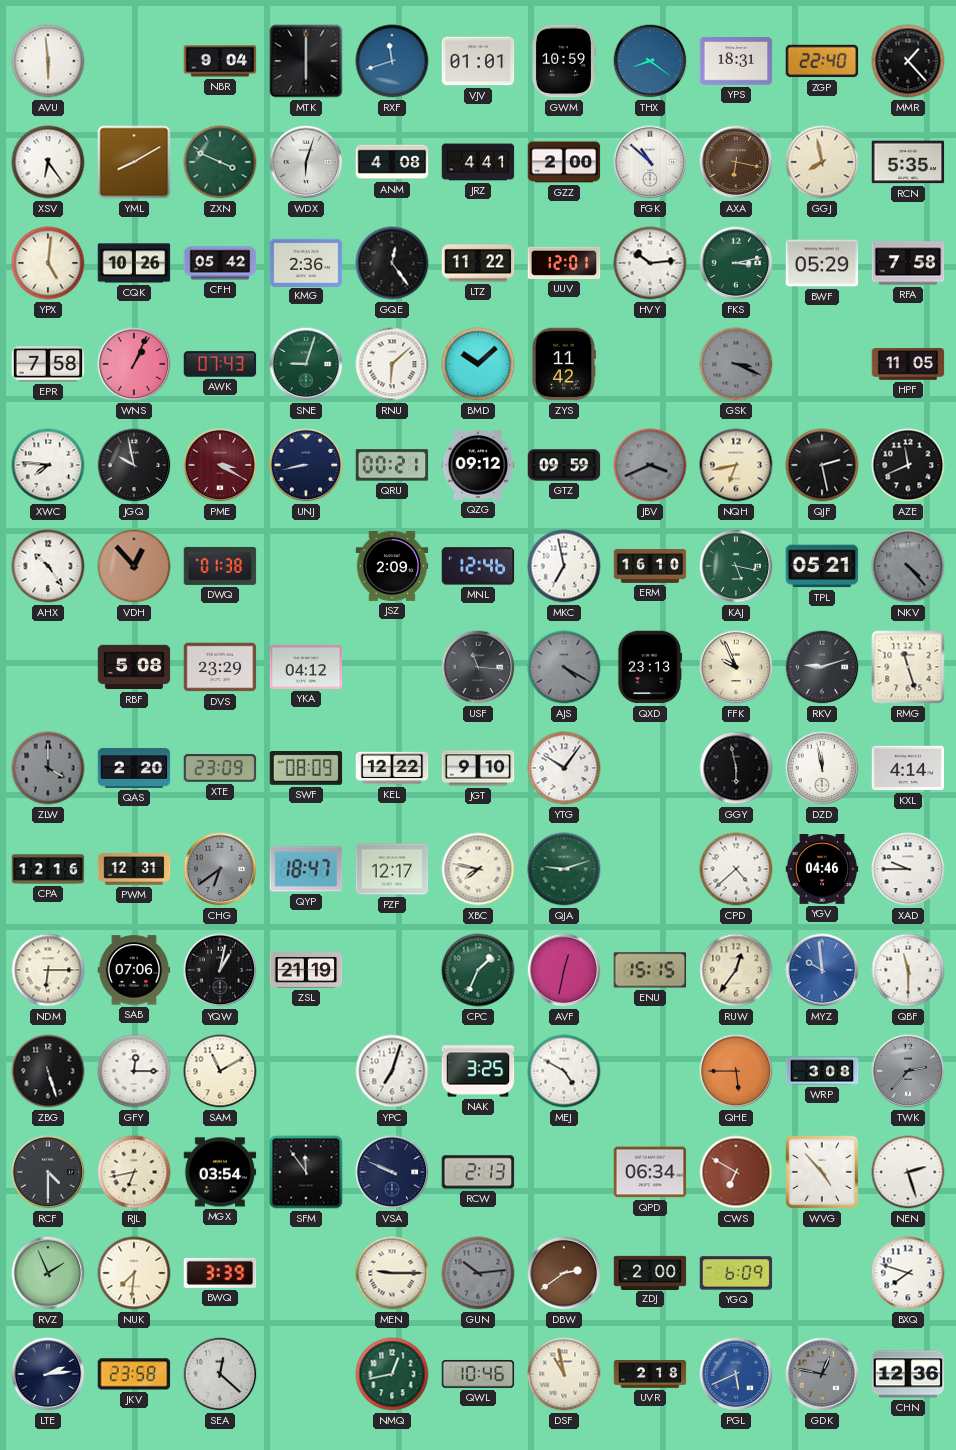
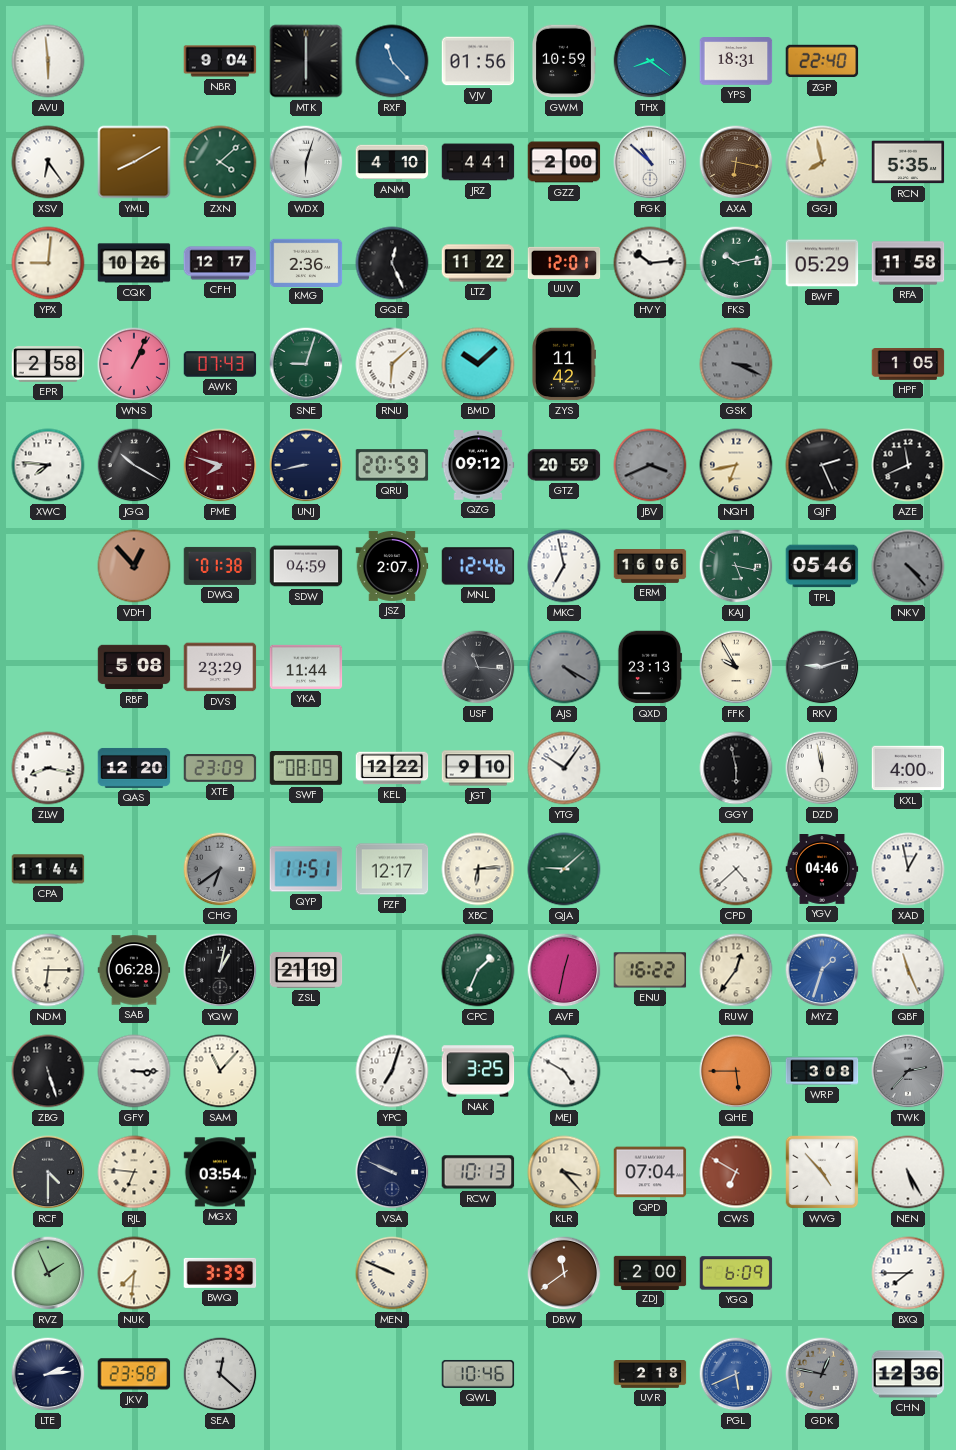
RXF: 11:42 -> 11:23
VJV: 01:01 -> 01:56
MMR: 1:23 -> none
ZXN: 3:49 -> 4:08
ANM: 4:08 -> 4:10
YPX: 5:01 -> 9:01
CFH: 05:42 -> 12:17
GQE: 12:24 -> 12:26
FKS: 3:13 -> 10:13
RFA: 7:58 -> 11:58
EPR: 7:58 -> 2:58
HPF: 11:05 -> 1:05
JGQ: 9:58 -> 10:20
PME: 3:20 -> 7:48
QRU: 00:21 -> 20:59
GTZ: 09:59 -> 20:59
QJF: 2:28 -> 2:26
AHX: 10:24 -> none
SDW: none -> 04:59
JSZ: 2:09 -> 2:07
ERM: 16:10 -> 16:06
TPL: 05:21 -> 05:46
YKA: 04:12 -> 11:44
FFK: 9:56 -> 9:55
RMG: 11:27 -> none
ZLW: 4:00 -> 8:17
ZLW dial: grey -> white
QAS: 2:20 -> 12:20
KXL: 4:14 -> 4:00
CPA: 12:16 -> 11:44
PWM: 12:31 -> none
QYP: 18:47 -> 11:51
XBC: 7:47 -> 6:14
QJA: 9:12 -> 9:08
XAD: 9:45 -> 12:58
SAB: 07:06 -> 06:28
ENU: 15:15 -> 16:22
MYZ: 9:59 -> 1:33
QBF: 11:30 -> 11:26
GFY: 12:15 -> 3:15
SAM: 11:10 -> 11:07
RJL: 6:43 -> 6:46
SFM: 11:54 -> none
RCW: 2:13 -> 10:13
KLR: none -> 3:23
QPD: 06:34 -> 07:04
NEN: 2:27 -> 5:25
MEN: 9:15 -> 9:49
GUN: 10:14 -> none
DBW: 2:39 -> 11:39
BXQ: 7:48 -> 7:45
NMQ: 12:43 -> none
DSF: 10:58 -> none
